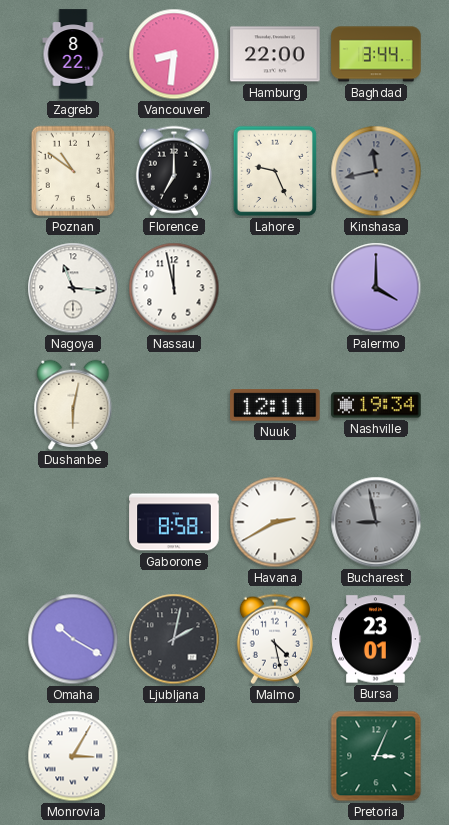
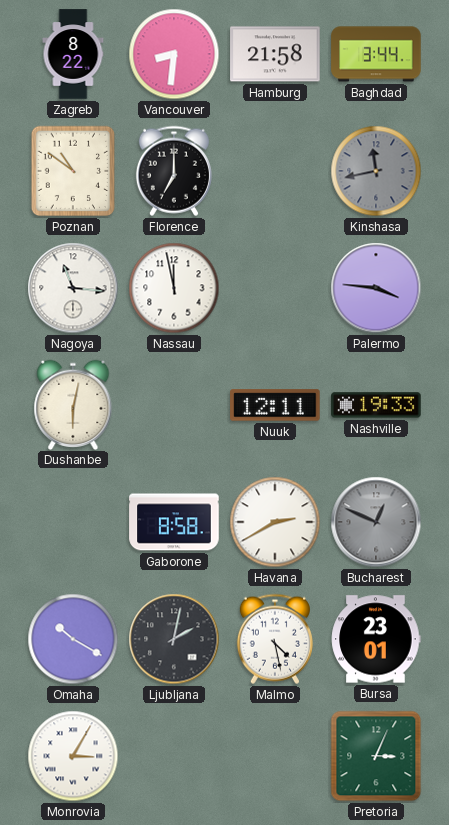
Hamburg: 22:00 -> 21:58
Lahore: 9:26 -> none
Palermo: 4:00 -> 3:46
Nashville: 19:34 -> 19:33
Bucharest: 8:58 -> 12:49
